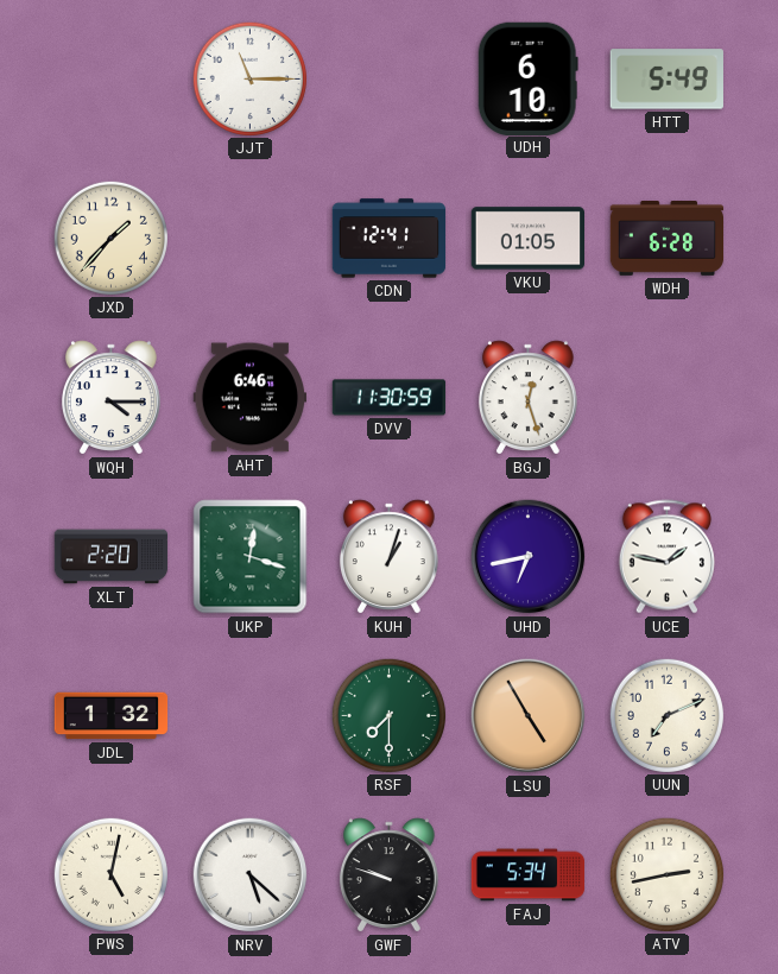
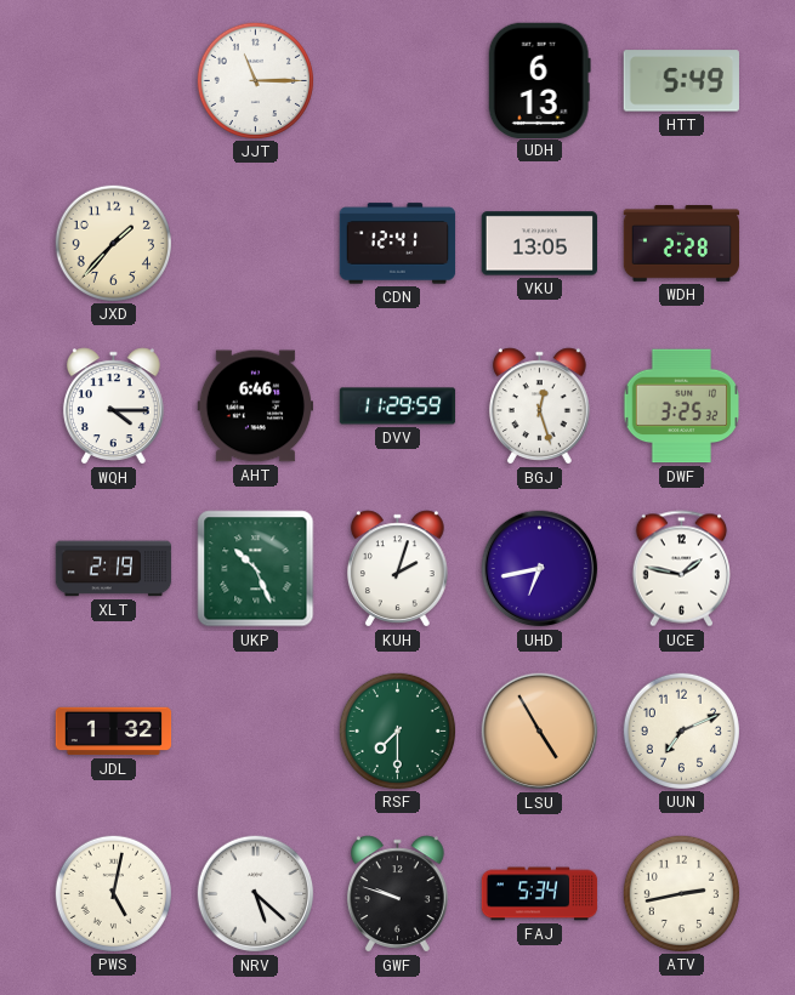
UDH: 6:10 -> 6:13
VKU: 01:05 -> 13:05
WDH: 6:28 -> 2:28
DVV: 11:30 -> 11:29
DWF: none -> 3:25
XLT: 2:20 -> 2:19
UKP: 12:18 -> 10:26
KUH: 1:03 -> 2:03
